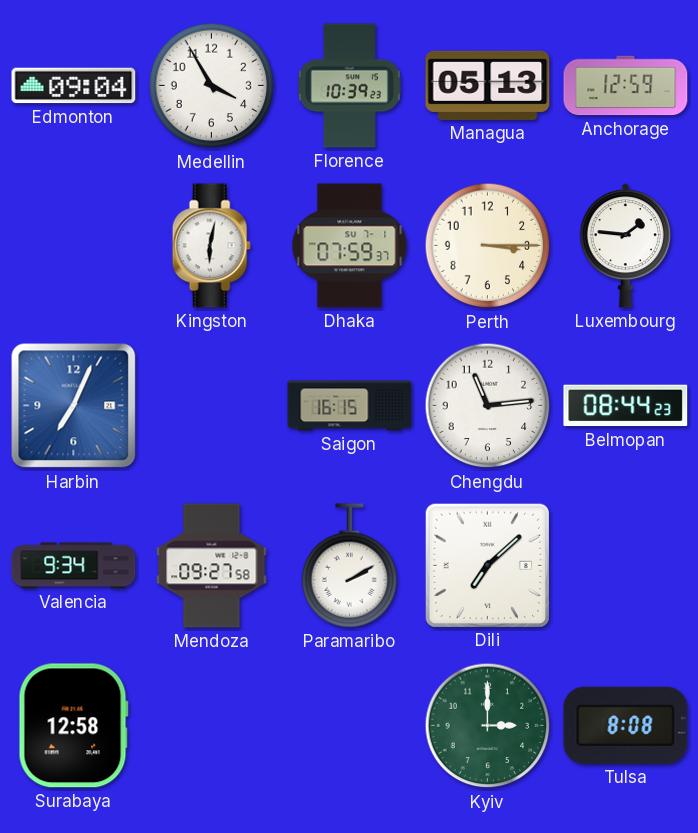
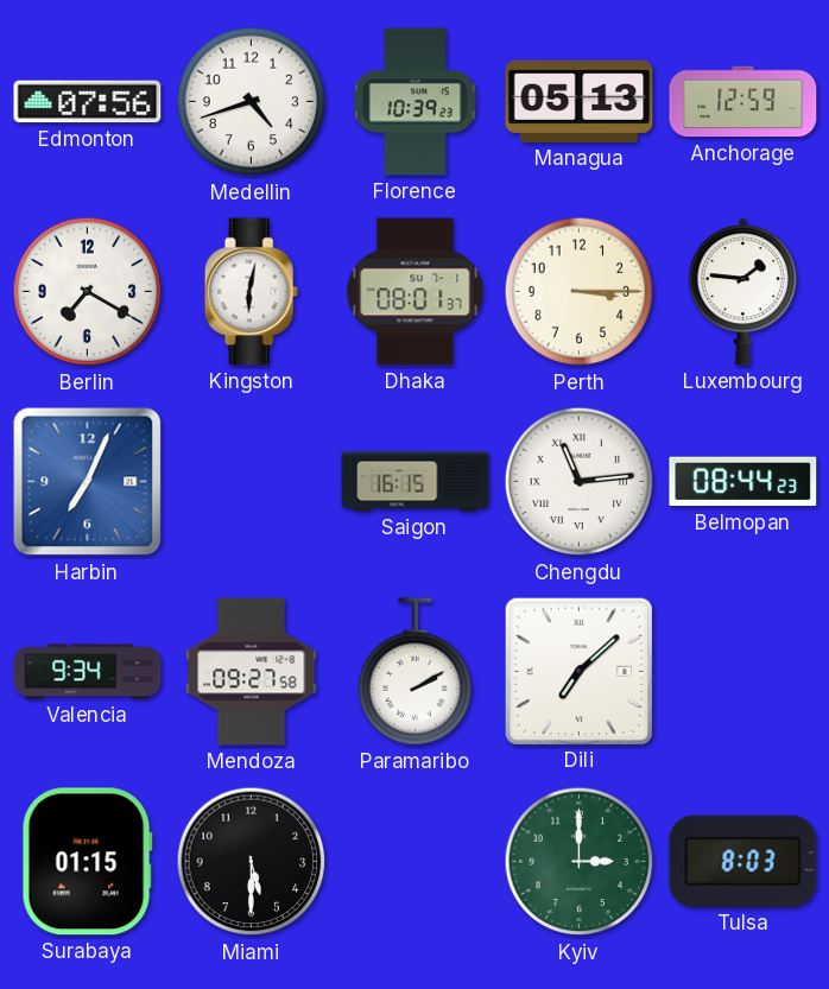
Edmonton: 09:04 -> 07:56
Medellin: 3:55 -> 4:42
Berlin: none -> 7:20
Dhaka: 07:59 -> 08:01
Chengdu numerals: Arabic -> Roman
Surabaya: 12:58 -> 01:15
Miami: none -> 5:30
Tulsa: 8:08 -> 8:03
